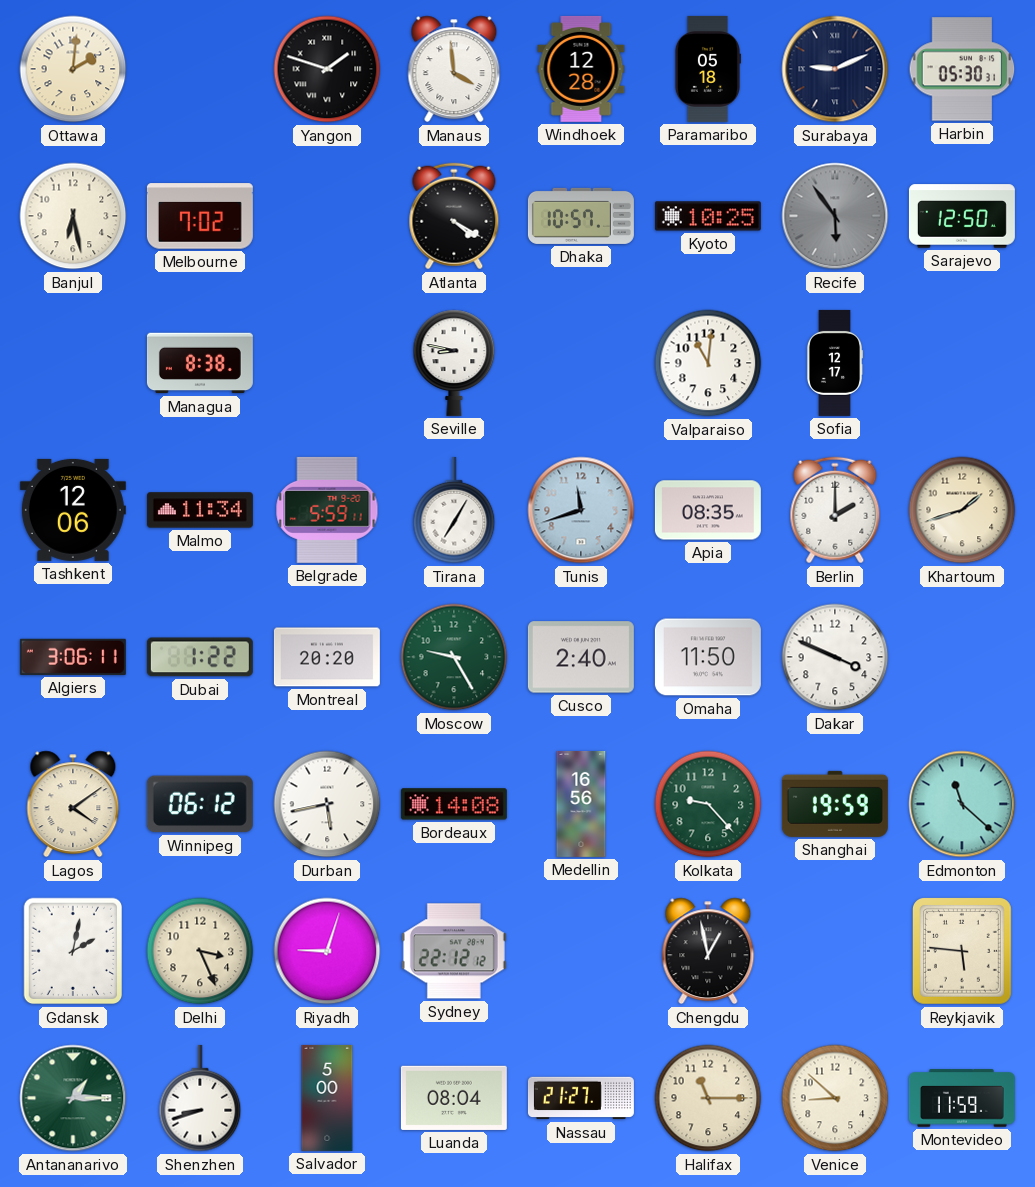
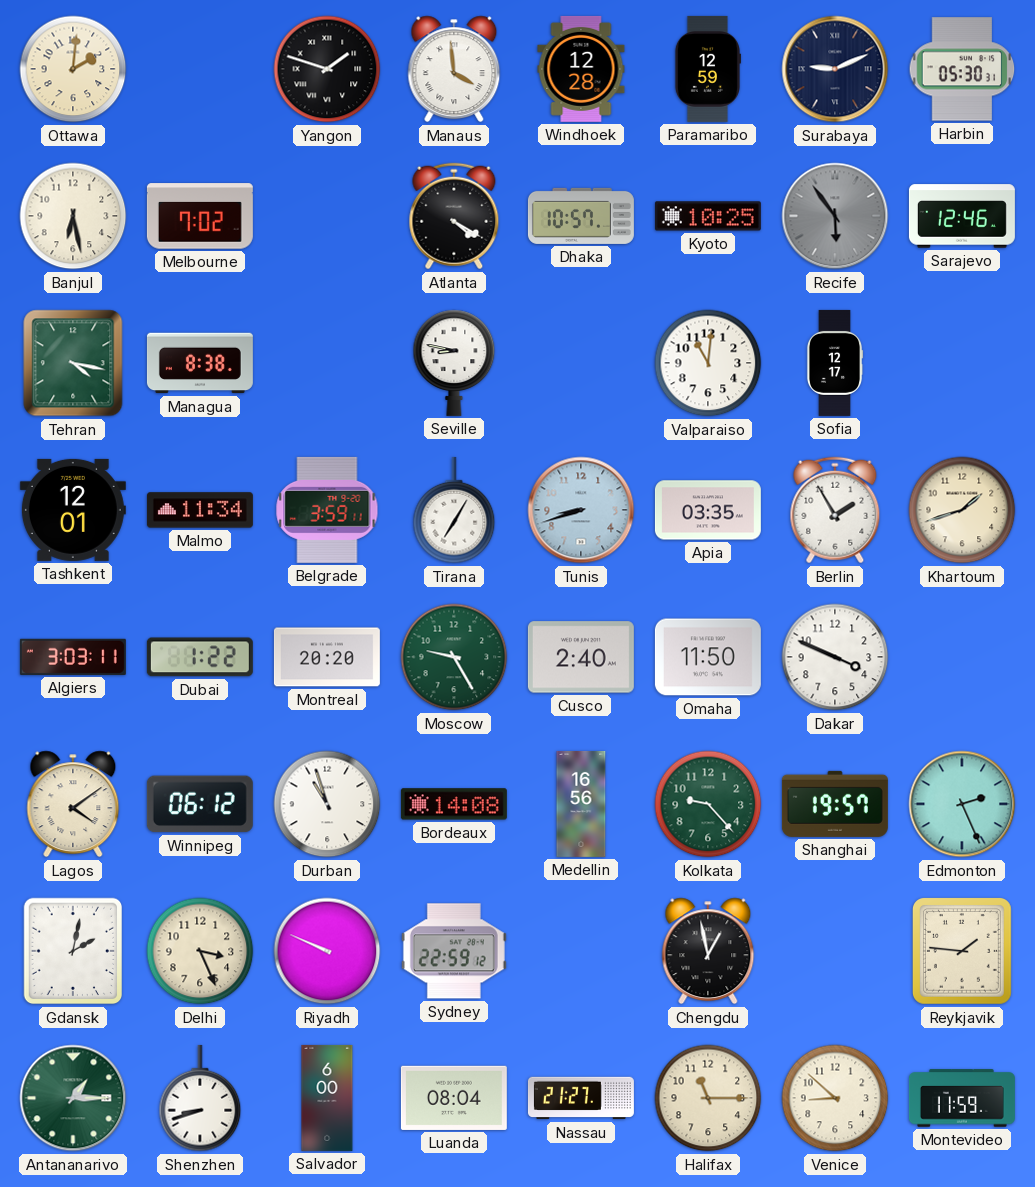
Paramaribo: 05:18 -> 12:59
Sarajevo: 12:50 -> 12:46
Tehran: none -> 4:17
Tashkent: 12:06 -> 12:01
Belgrade: 5:59 -> 3:59
Tunis: 11:42 -> 8:42
Apia: 08:35 -> 03:35
Berlin: 2:00 -> 1:55
Algiers: 3:06 -> 3:03
Durban: 5:43 -> 10:57
Shanghai: 19:59 -> 19:57
Edmonton: 11:22 -> 2:26
Riyadh: 9:03 -> 9:49
Sydney: 22:12 -> 22:59
Reykjavik: 5:46 -> 1:46
Salvador: 5:00 -> 6:00
